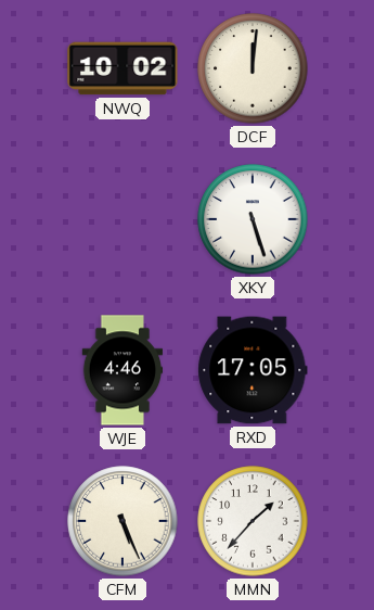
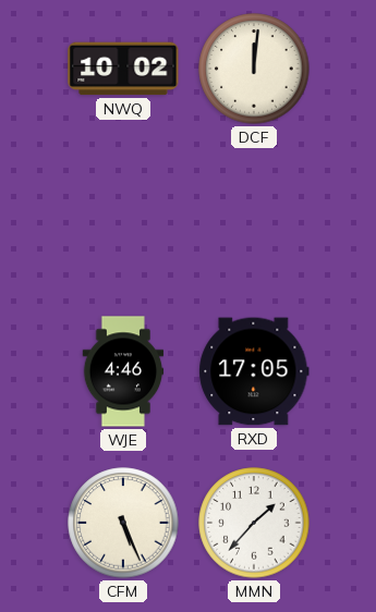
XKY: 5:27 -> none
